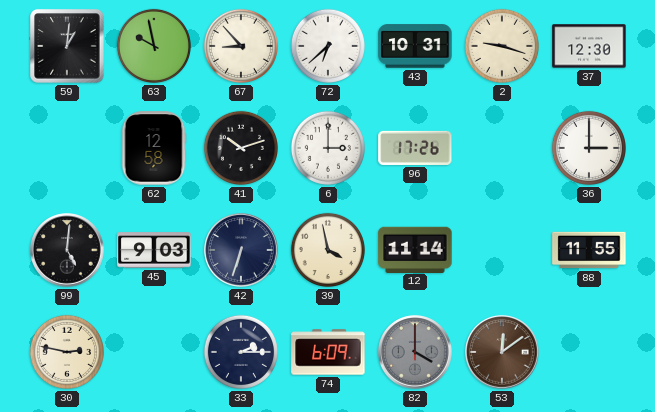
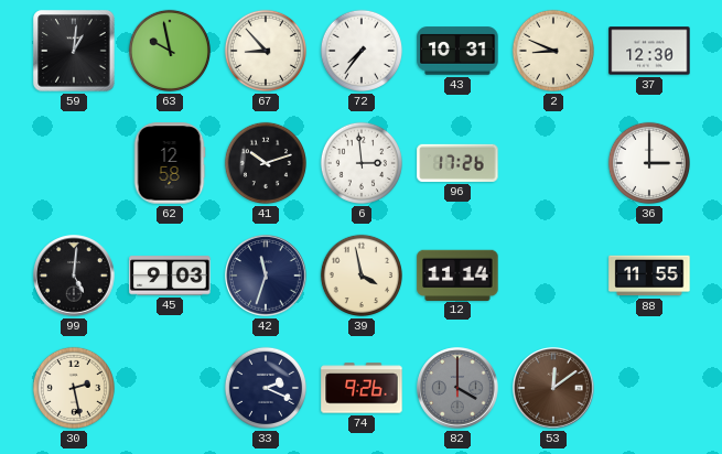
72: 6:38 -> 7:36
2: 9:18 -> 8:49
6: 3:00 -> 2:59
42: 6:33 -> 11:33
30: 2:47 -> 2:28
33: 2:15 -> 2:19
74: 6:09 -> 9:26
